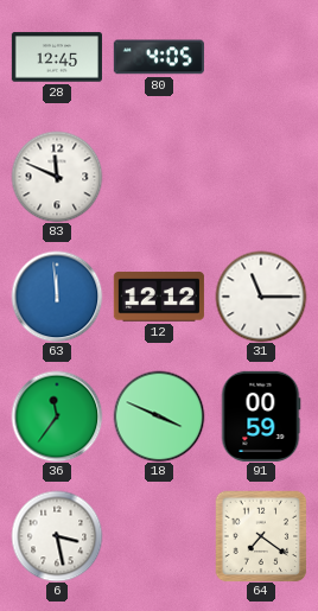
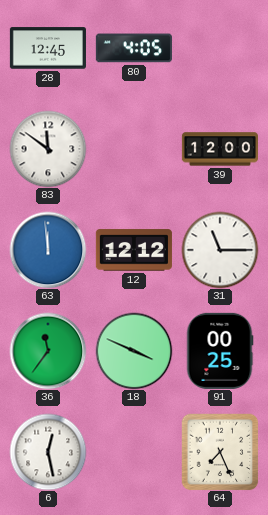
83: 11:49 -> 11:51
39: none -> 12:00
91: 00:59 -> 00:25
6: 3:28 -> 12:28
64: 7:21 -> 7:26
